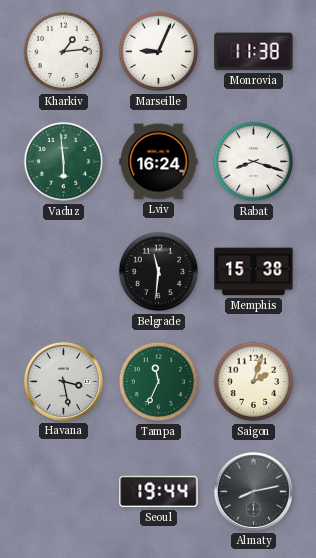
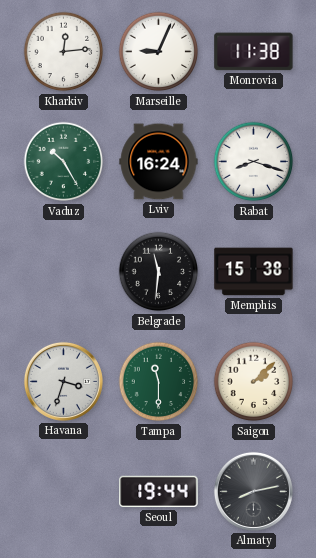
Kharkiv: 1:14 -> 12:14
Vaduz: 5:59 -> 10:25
Havana: 3:28 -> 3:33
Tampa: 11:34 -> 11:30
Saigon: 2:03 -> 2:08
